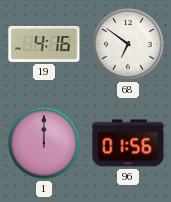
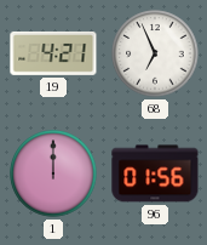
19: 4:16 -> 4:21
68: 6:51 -> 6:56
